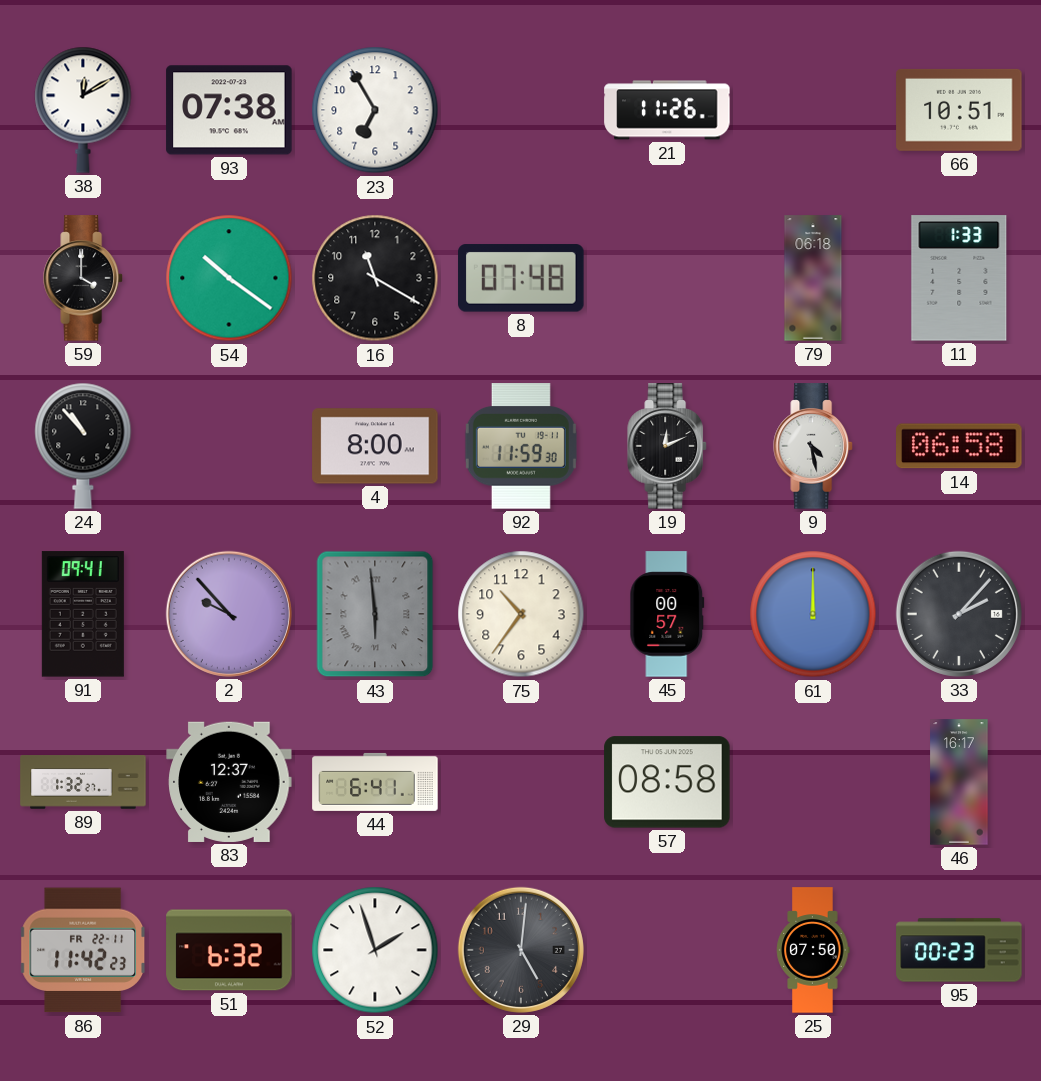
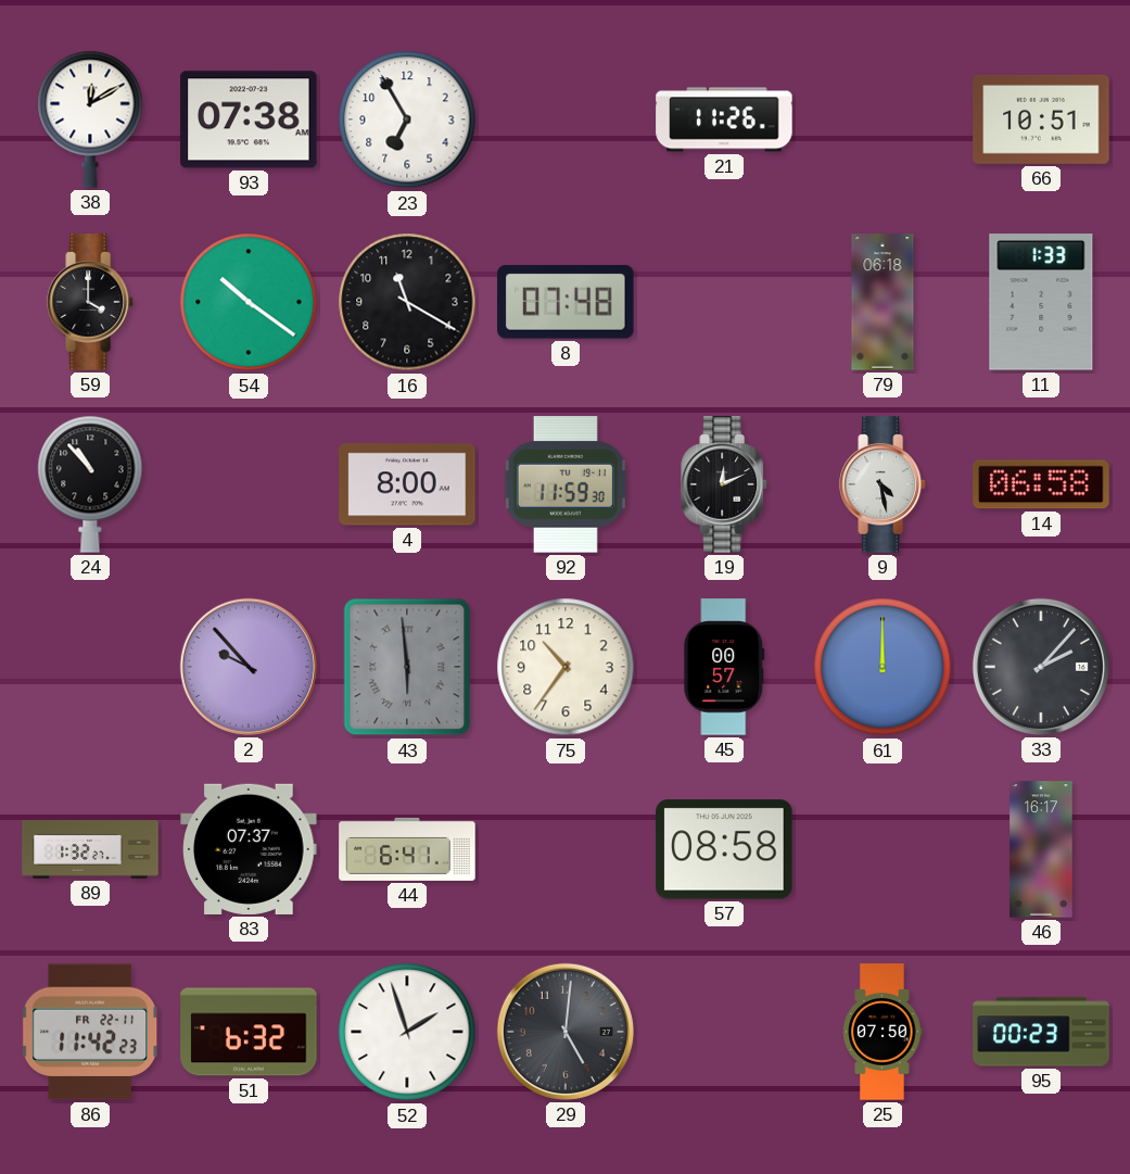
91: 09:41 -> none
83: 12:37 -> 07:37
